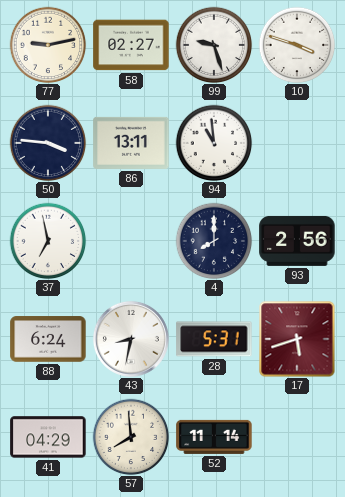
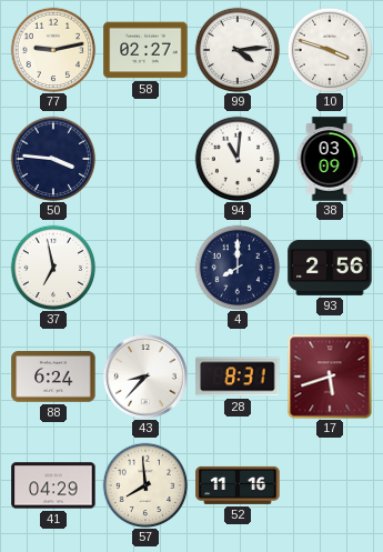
99: 9:27 -> 4:14
86: 13:11 -> none
94: 10:59 -> 11:01
38: none -> 03:09
43: 8:32 -> 8:37
28: 5:31 -> 8:31
52: 11:14 -> 11:16
